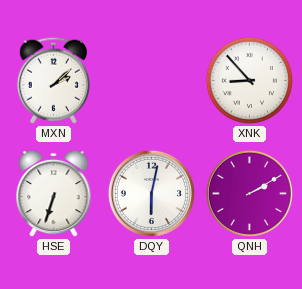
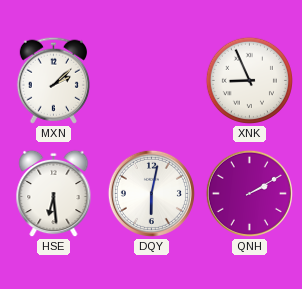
XNK: 8:53 -> 8:56
HSE: 6:33 -> 6:29
